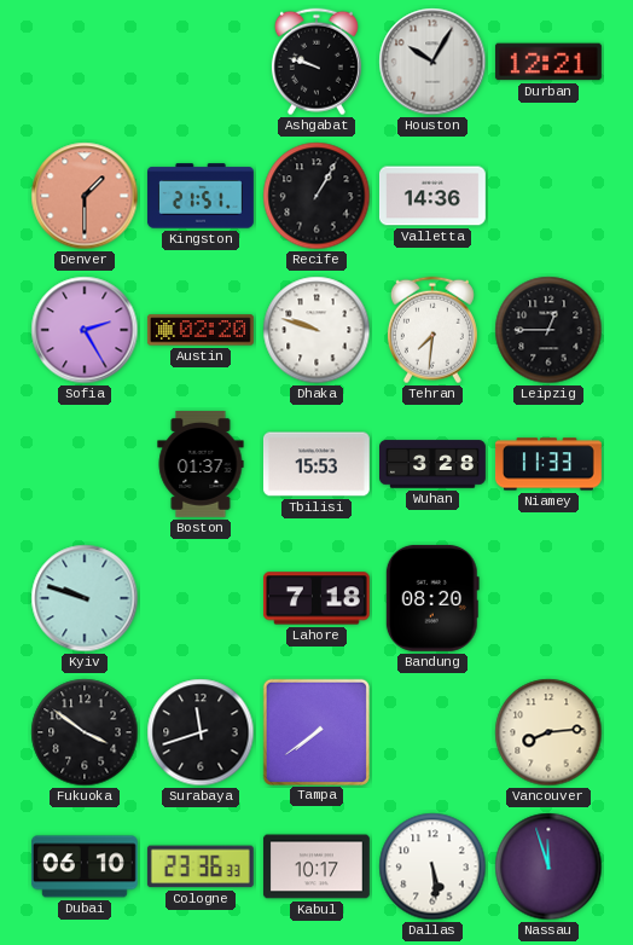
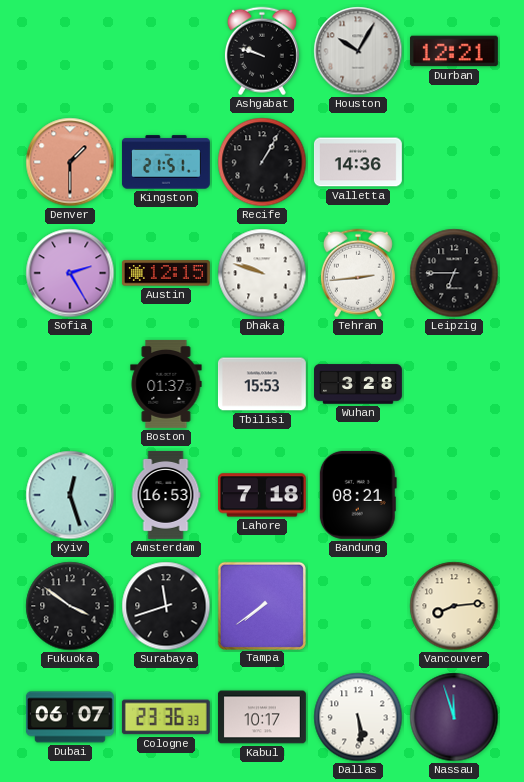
Austin: 02:20 -> 12:15
Tehran: 7:31 -> 2:44
Leipzig: 12:45 -> 6:45
Niamey: 11:33 -> none
Kyiv: 9:48 -> 12:27
Amsterdam: none -> 16:53
Bandung: 08:20 -> 08:21
Dubai: 06:10 -> 06:07
